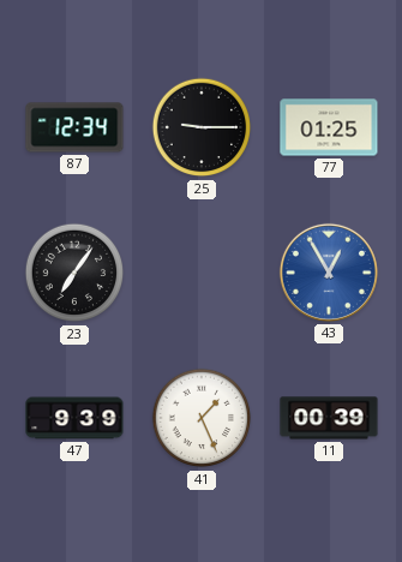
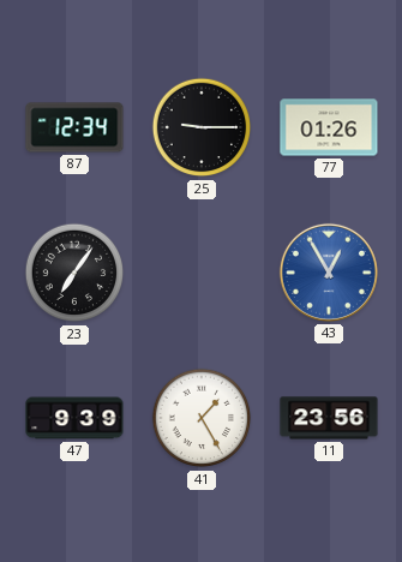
77: 01:25 -> 01:26
41: 1:26 -> 1:25
11: 00:39 -> 23:56
